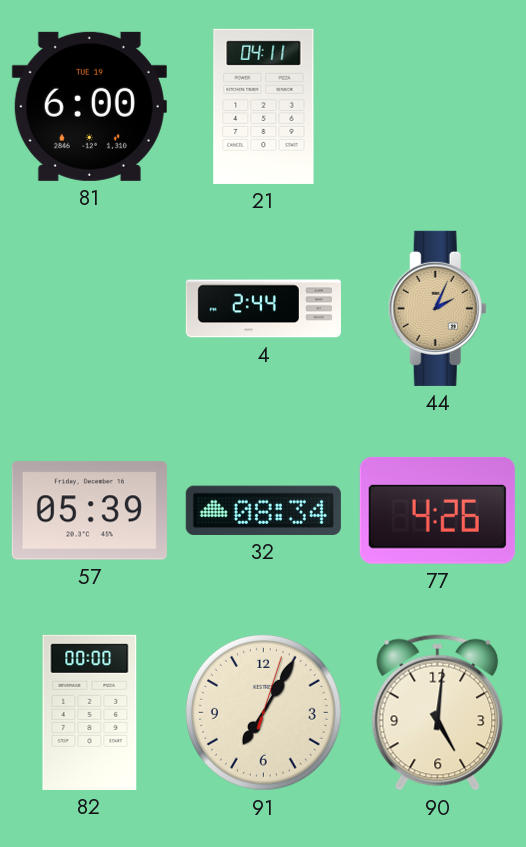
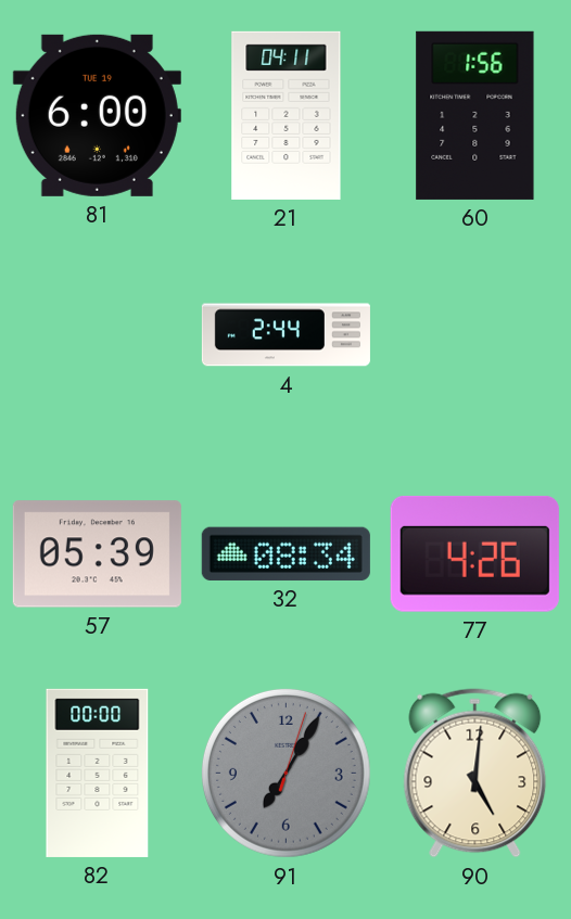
60: none -> 1:56
44: 2:04 -> none
91 dial: cream -> grey
